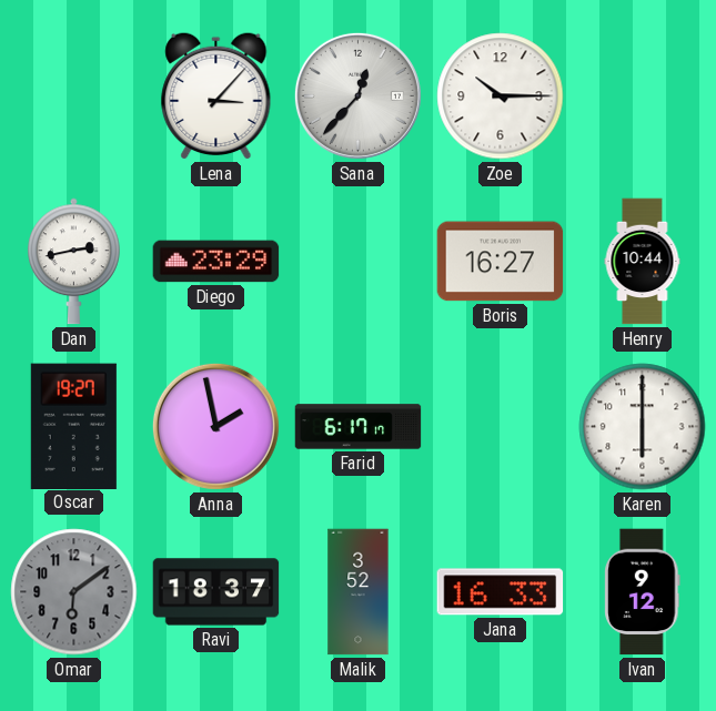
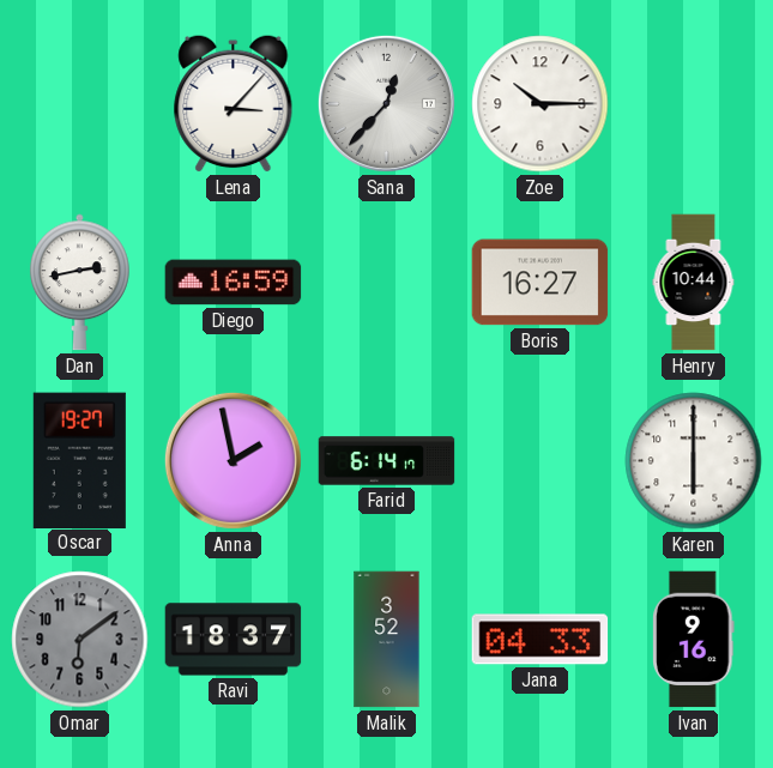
Diego: 23:29 -> 16:59
Farid: 6:17 -> 6:14
Jana: 16:33 -> 04:33
Ivan: 9:12 -> 9:16
